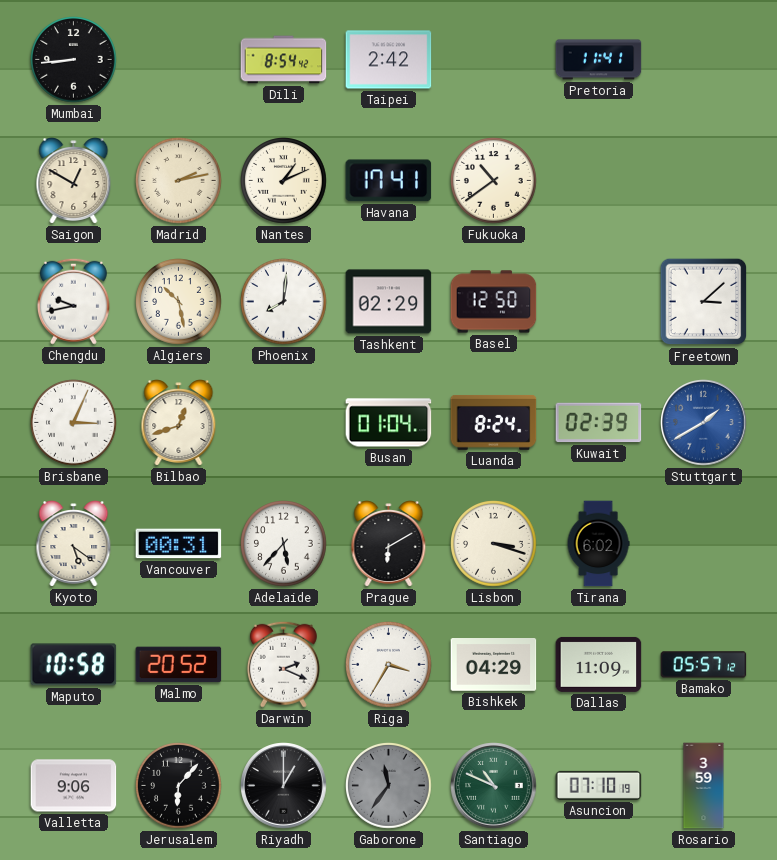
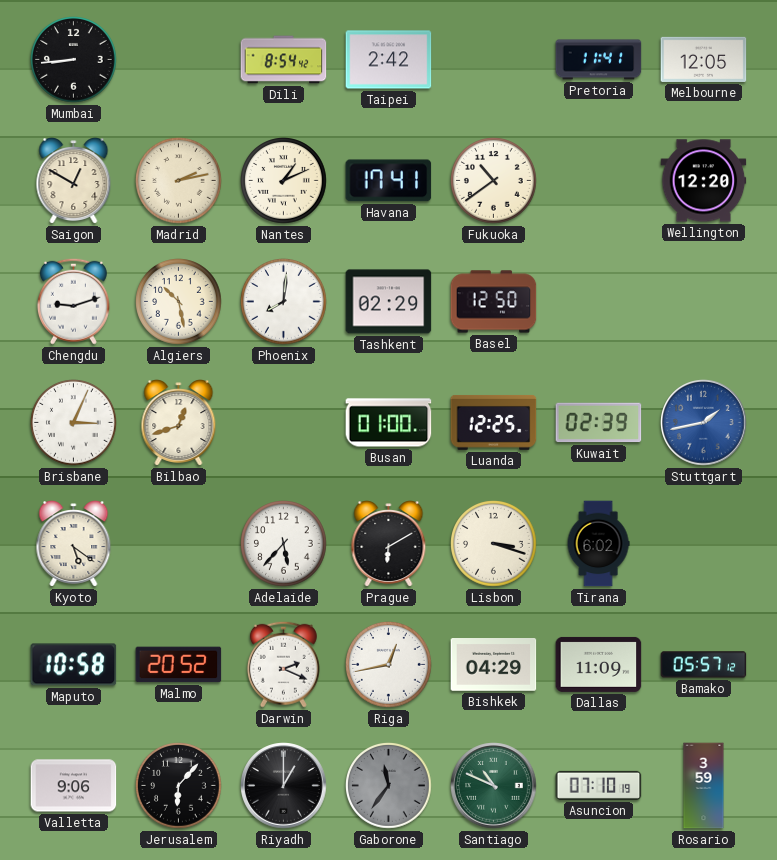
Melbourne: none -> 12:05
Wellington: none -> 12:20
Chengdu: 9:43 -> 9:12
Freetown: 3:08 -> none
Busan: 01:04 -> 01:00
Luanda: 8:24 -> 12:25
Stuttgart: 1:40 -> 1:43
Vancouver: 00:31 -> none
Riga: 3:35 -> 12:43
